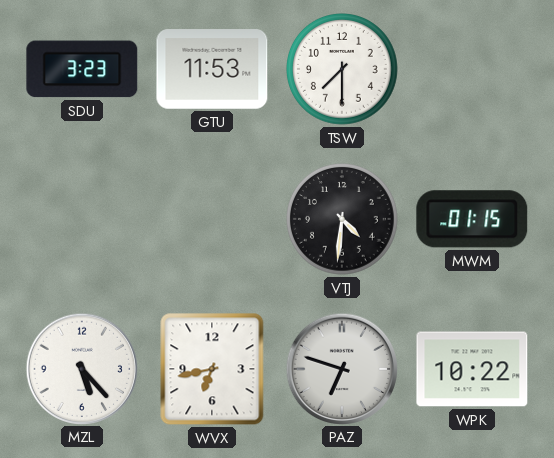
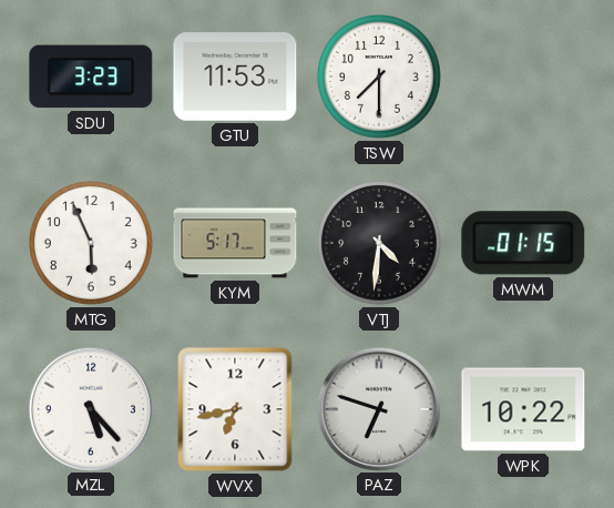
MTG: none -> 5:56
KYM: none -> 5:17
